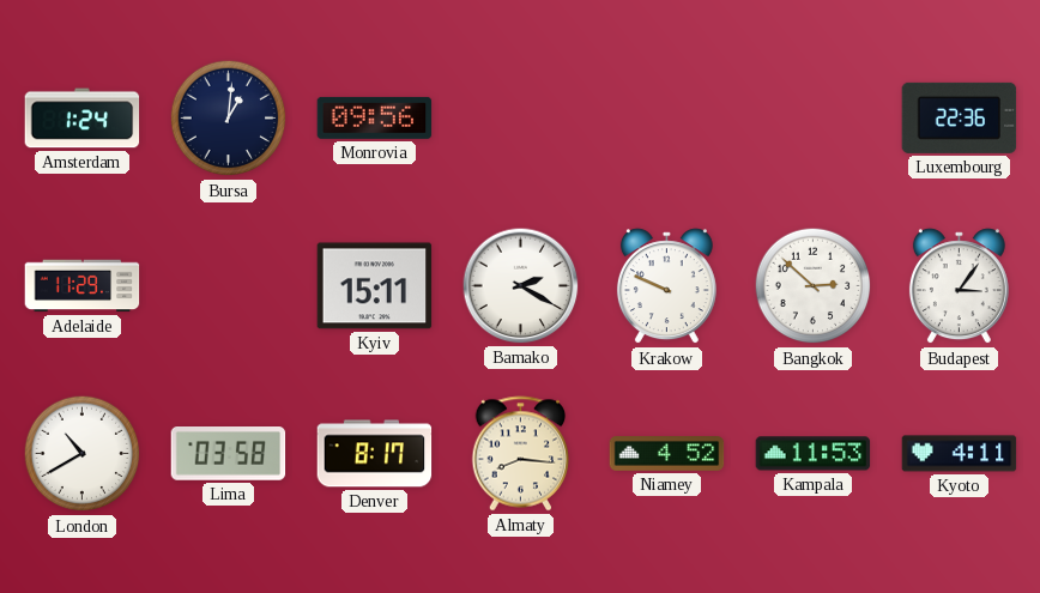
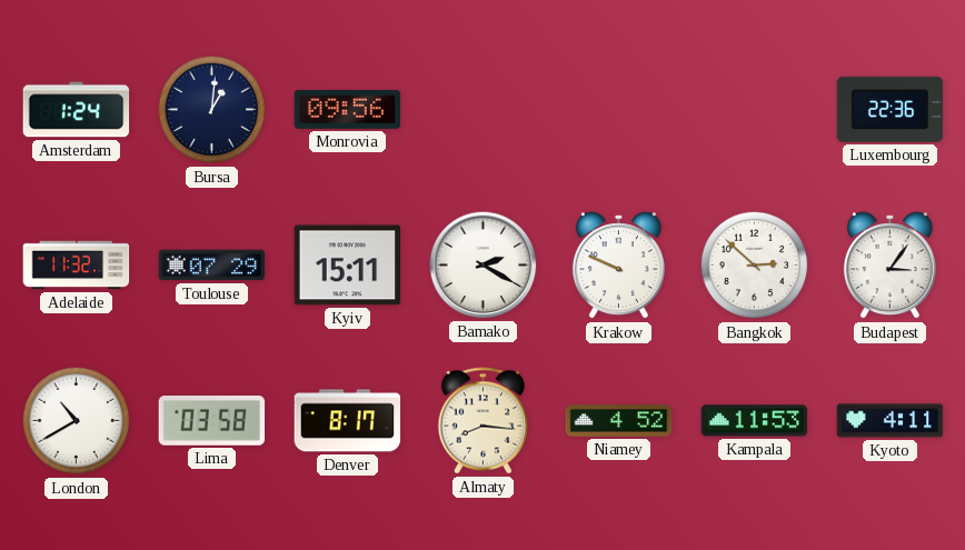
Adelaide: 11:29 -> 11:32
Toulouse: none -> 07:29
